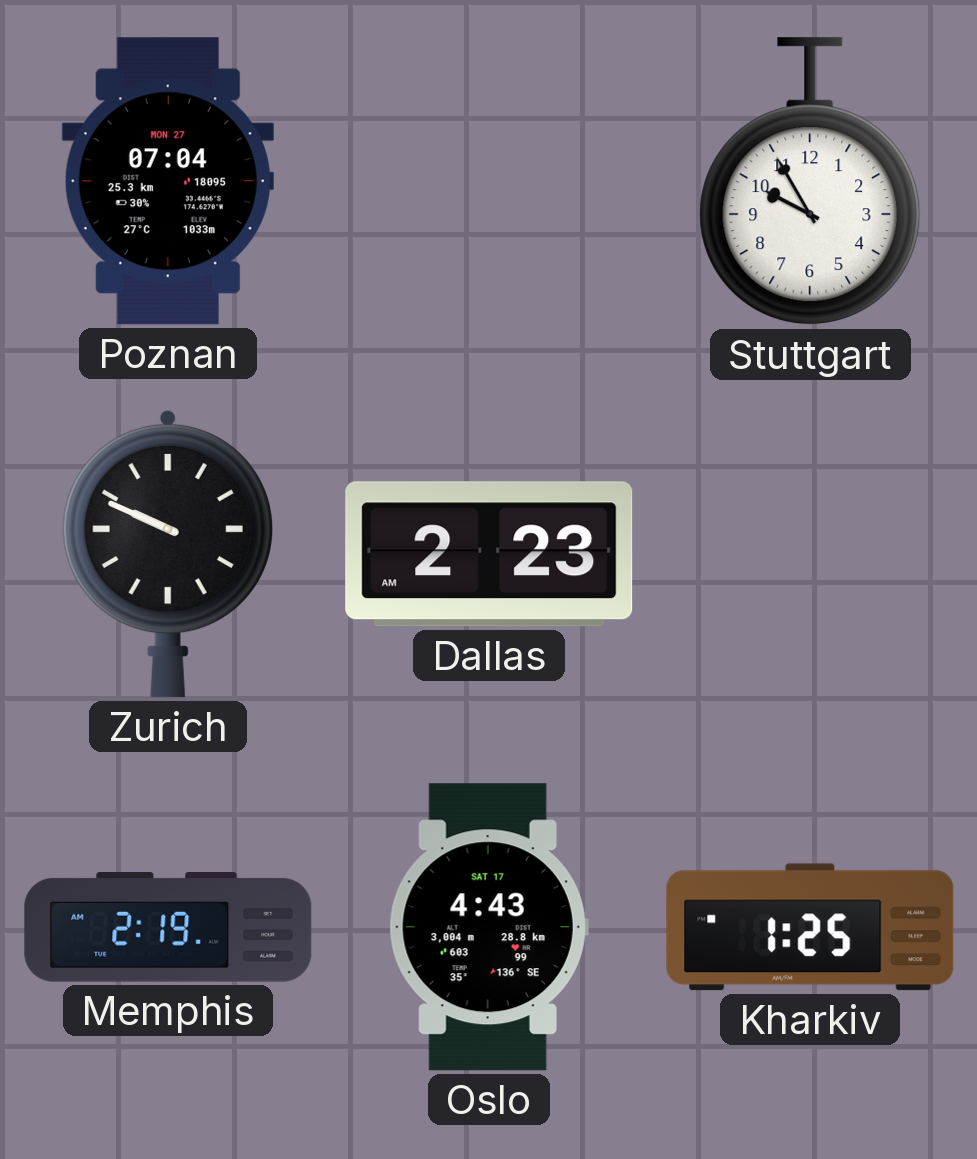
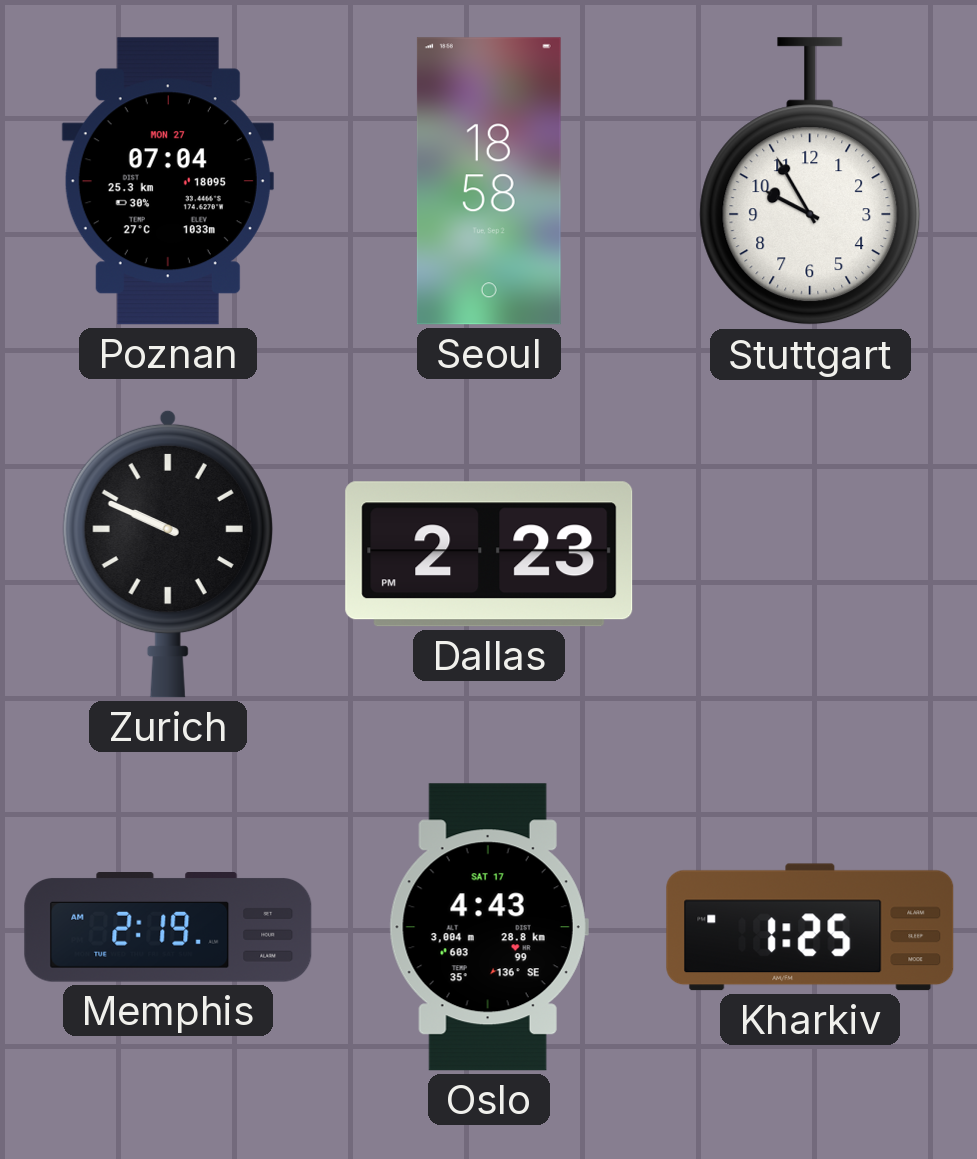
Seoul: none -> 18:58
Dallas: 2:23 AM -> 2:23 PM
